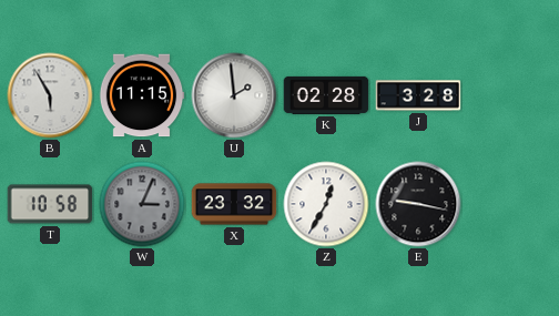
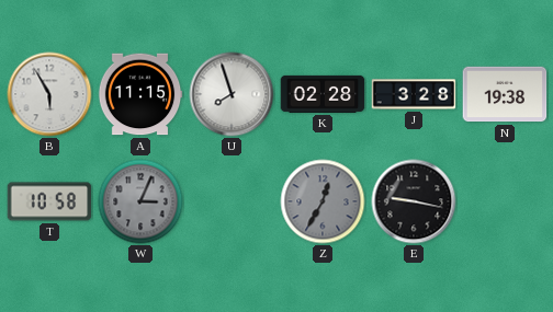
U: 1:59 -> 7:57
N: none -> 19:38
X: 23:32 -> none
Z dial: white -> grey
